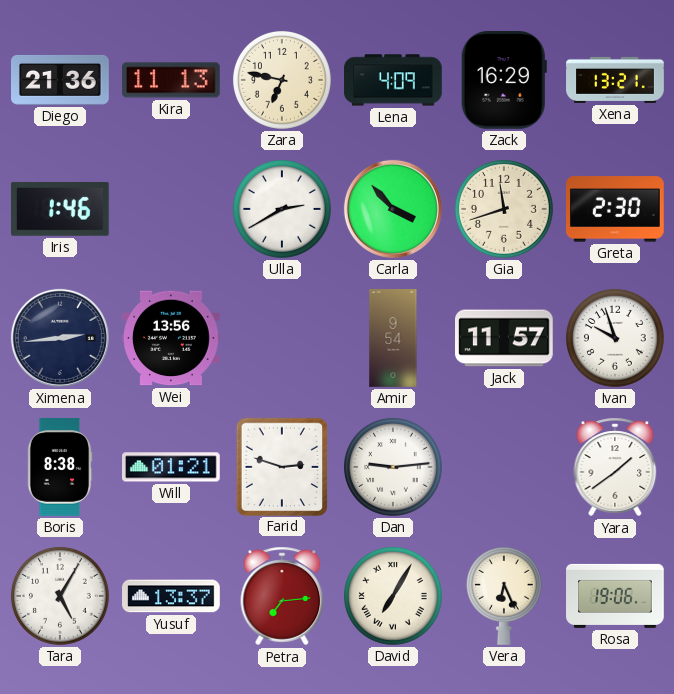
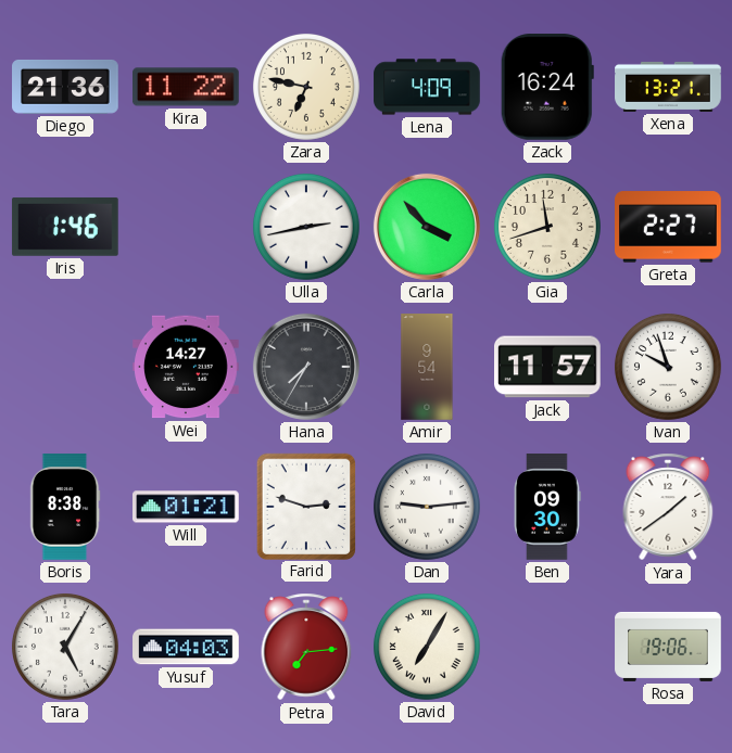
Kira: 11:13 -> 11:22
Zack: 16:29 -> 16:24
Ulla: 2:40 -> 2:43
Greta: 2:30 -> 2:27
Ximena: 2:44 -> none
Wei: 13:56 -> 14:27
Hana: none -> 7:35
Ben: none -> 09:30
Yusuf: 13:37 -> 04:03
Vera: 6:26 -> none
